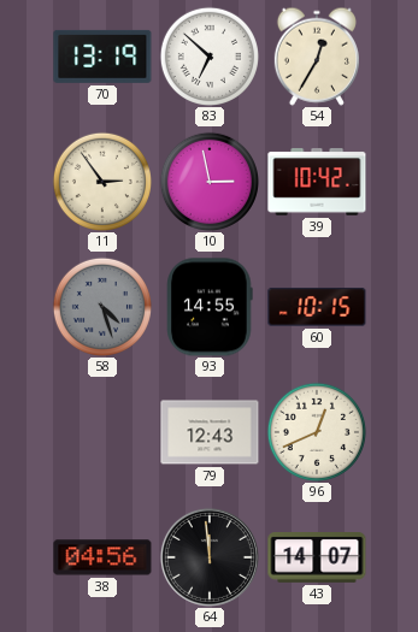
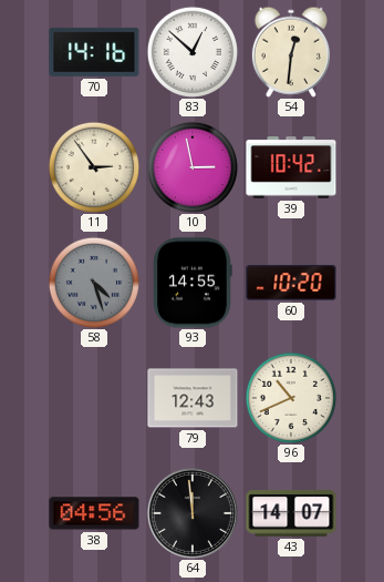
70: 13:19 -> 14:16
83: 6:52 -> 12:52
54: 12:35 -> 12:31
60: 10:15 -> 10:20
96: 12:41 -> 10:41
